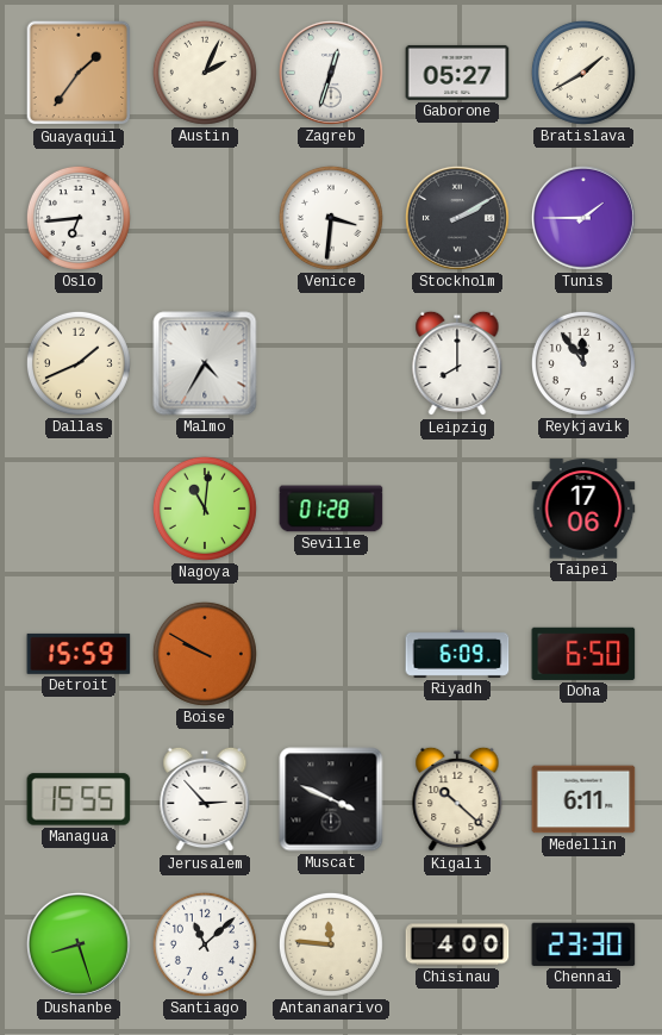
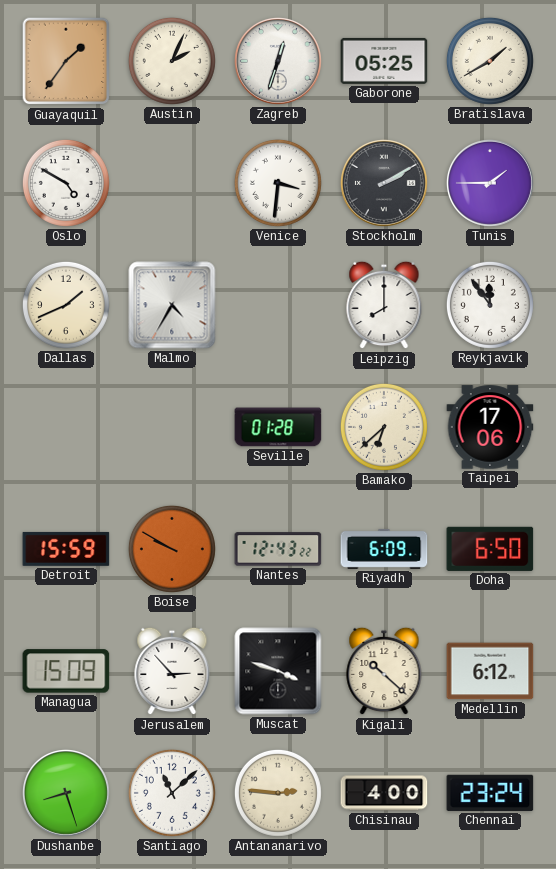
Gaborone: 05:27 -> 05:25
Oslo: 6:44 -> 4:50
Nagoya: 11:01 -> none
Bamako: none -> 6:38
Nantes: none -> 12:43
Managua: 15:55 -> 15:09
Muscat: 3:49 -> 3:48
Medellin: 6:11 -> 6:12
Antananarivo: 11:46 -> 2:46
Chennai: 23:30 -> 23:24
